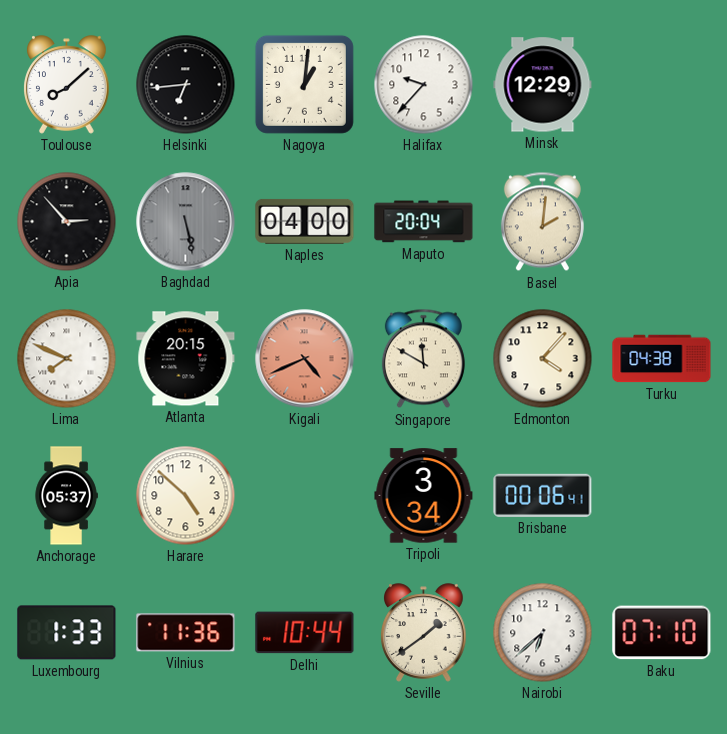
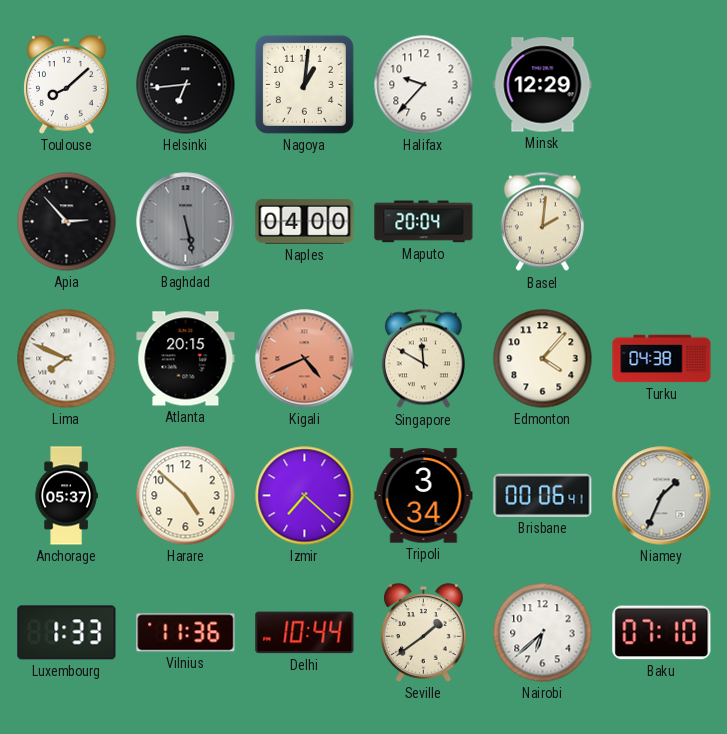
Izmir: none -> 7:22
Niamey: none -> 1:34
